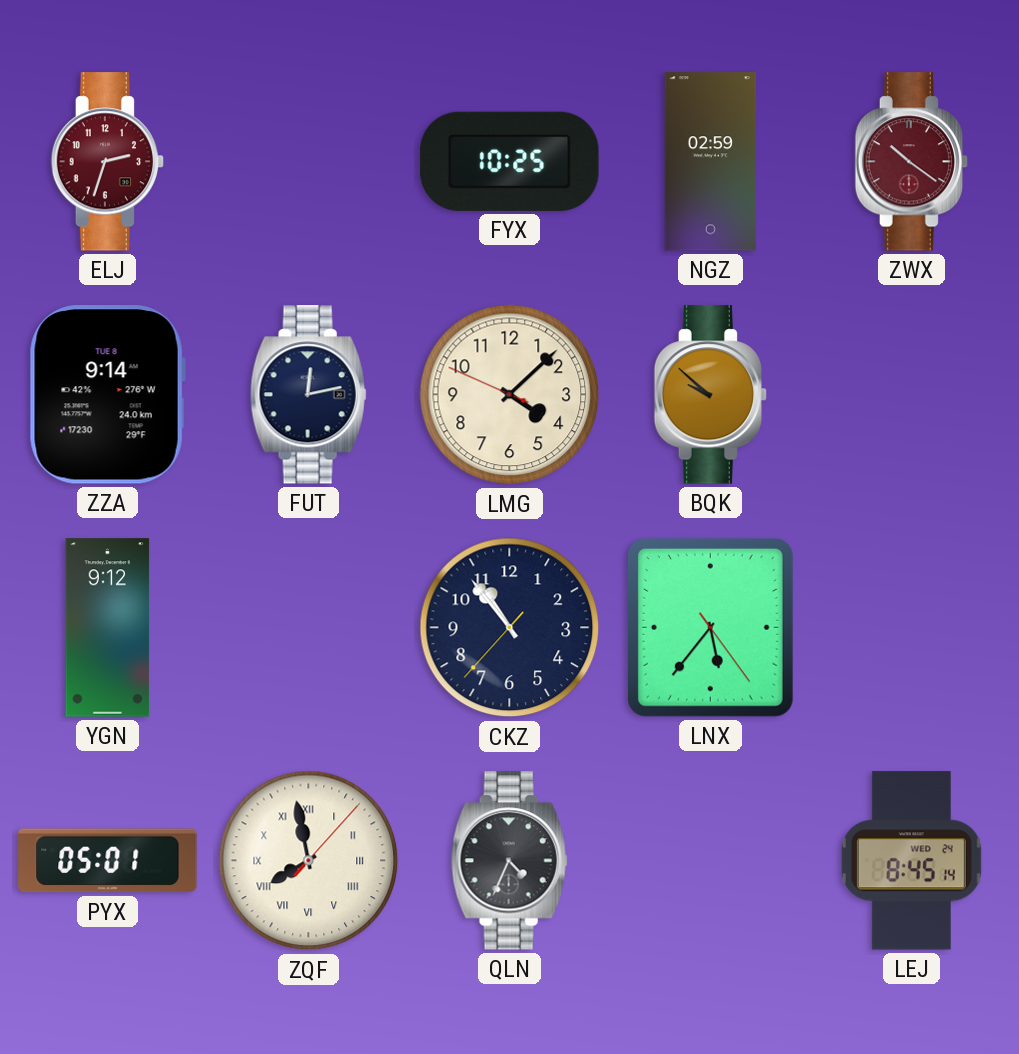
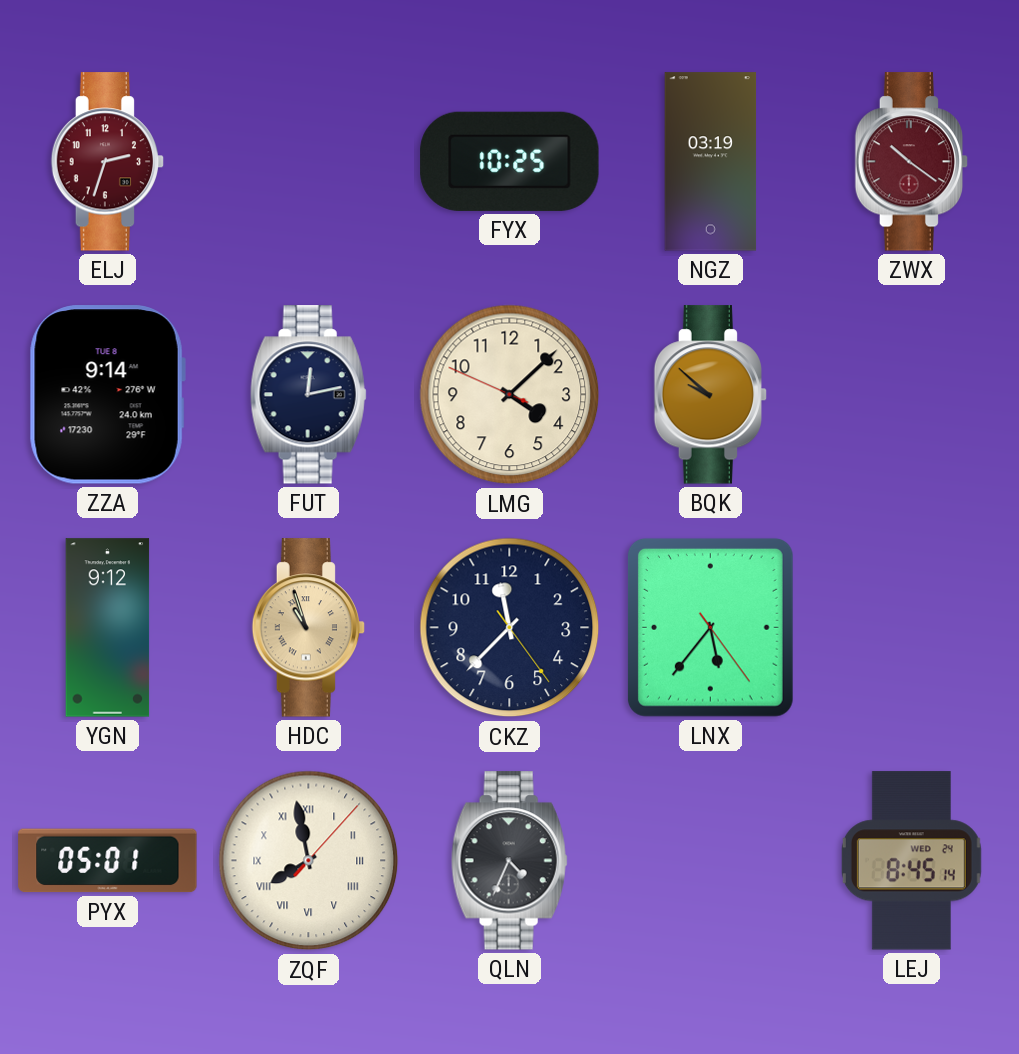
NGZ: 02:59 -> 03:19
HDC: none -> 10:57
CKZ: 10:53 -> 11:37
